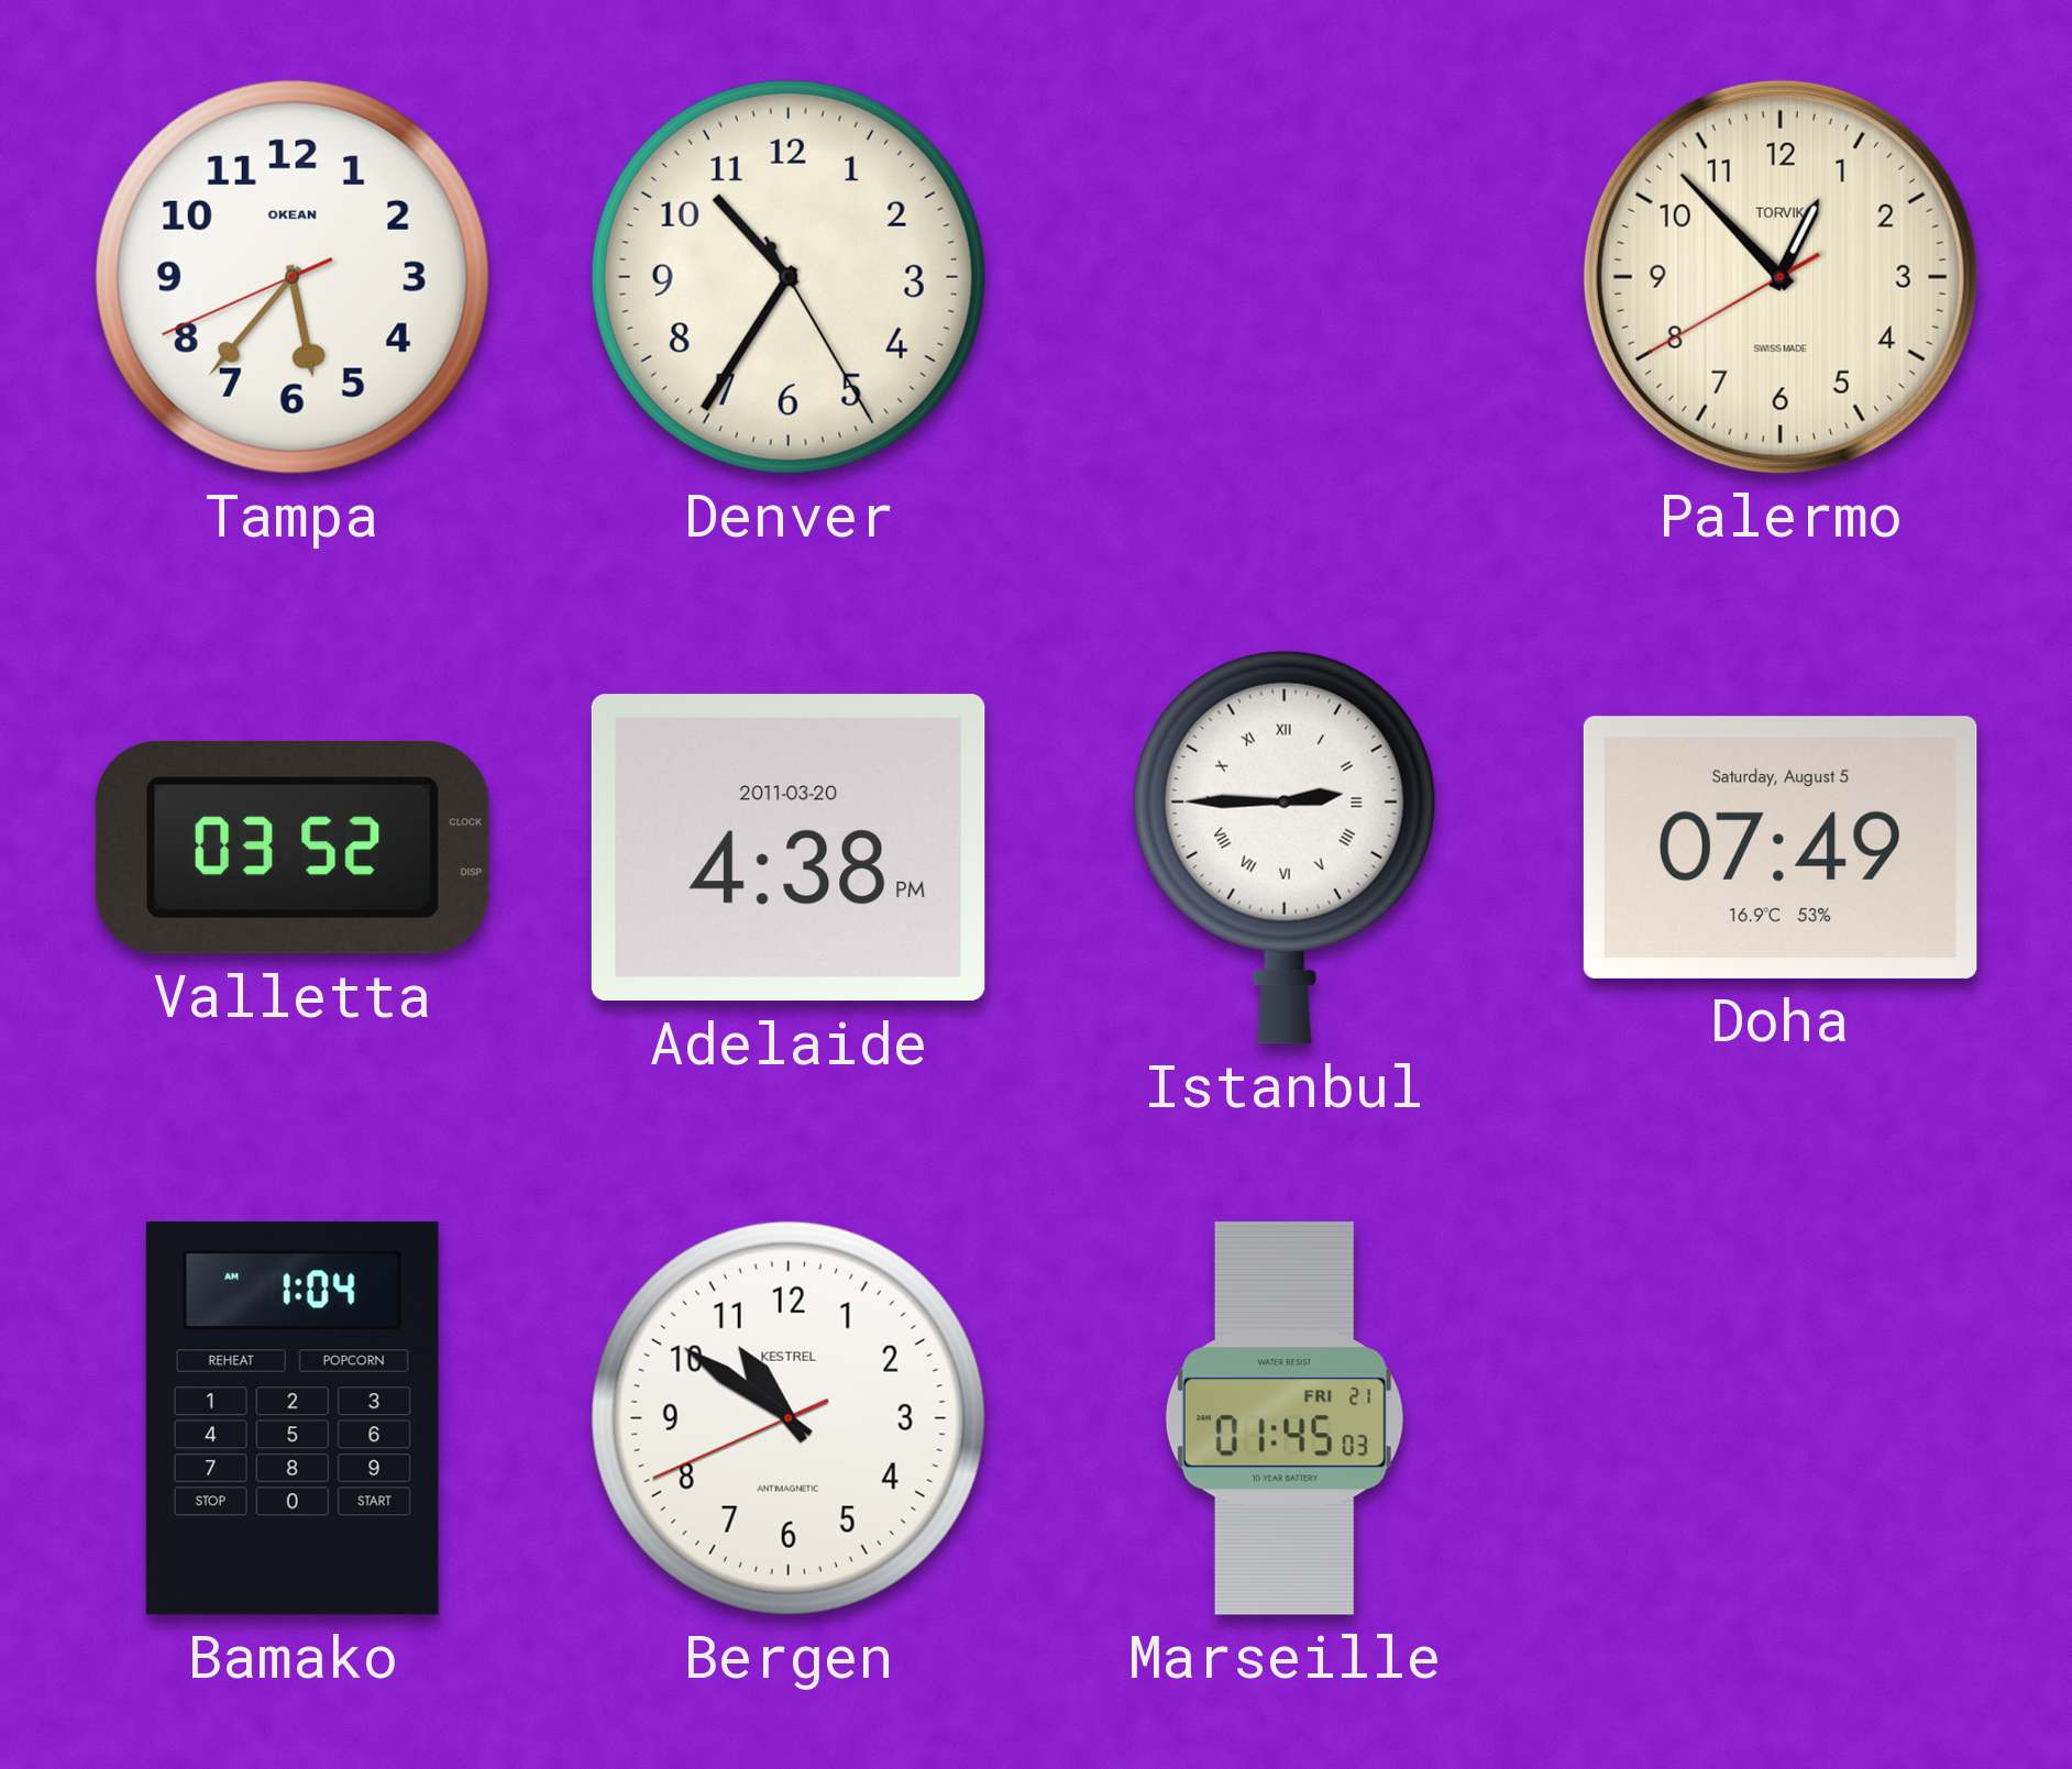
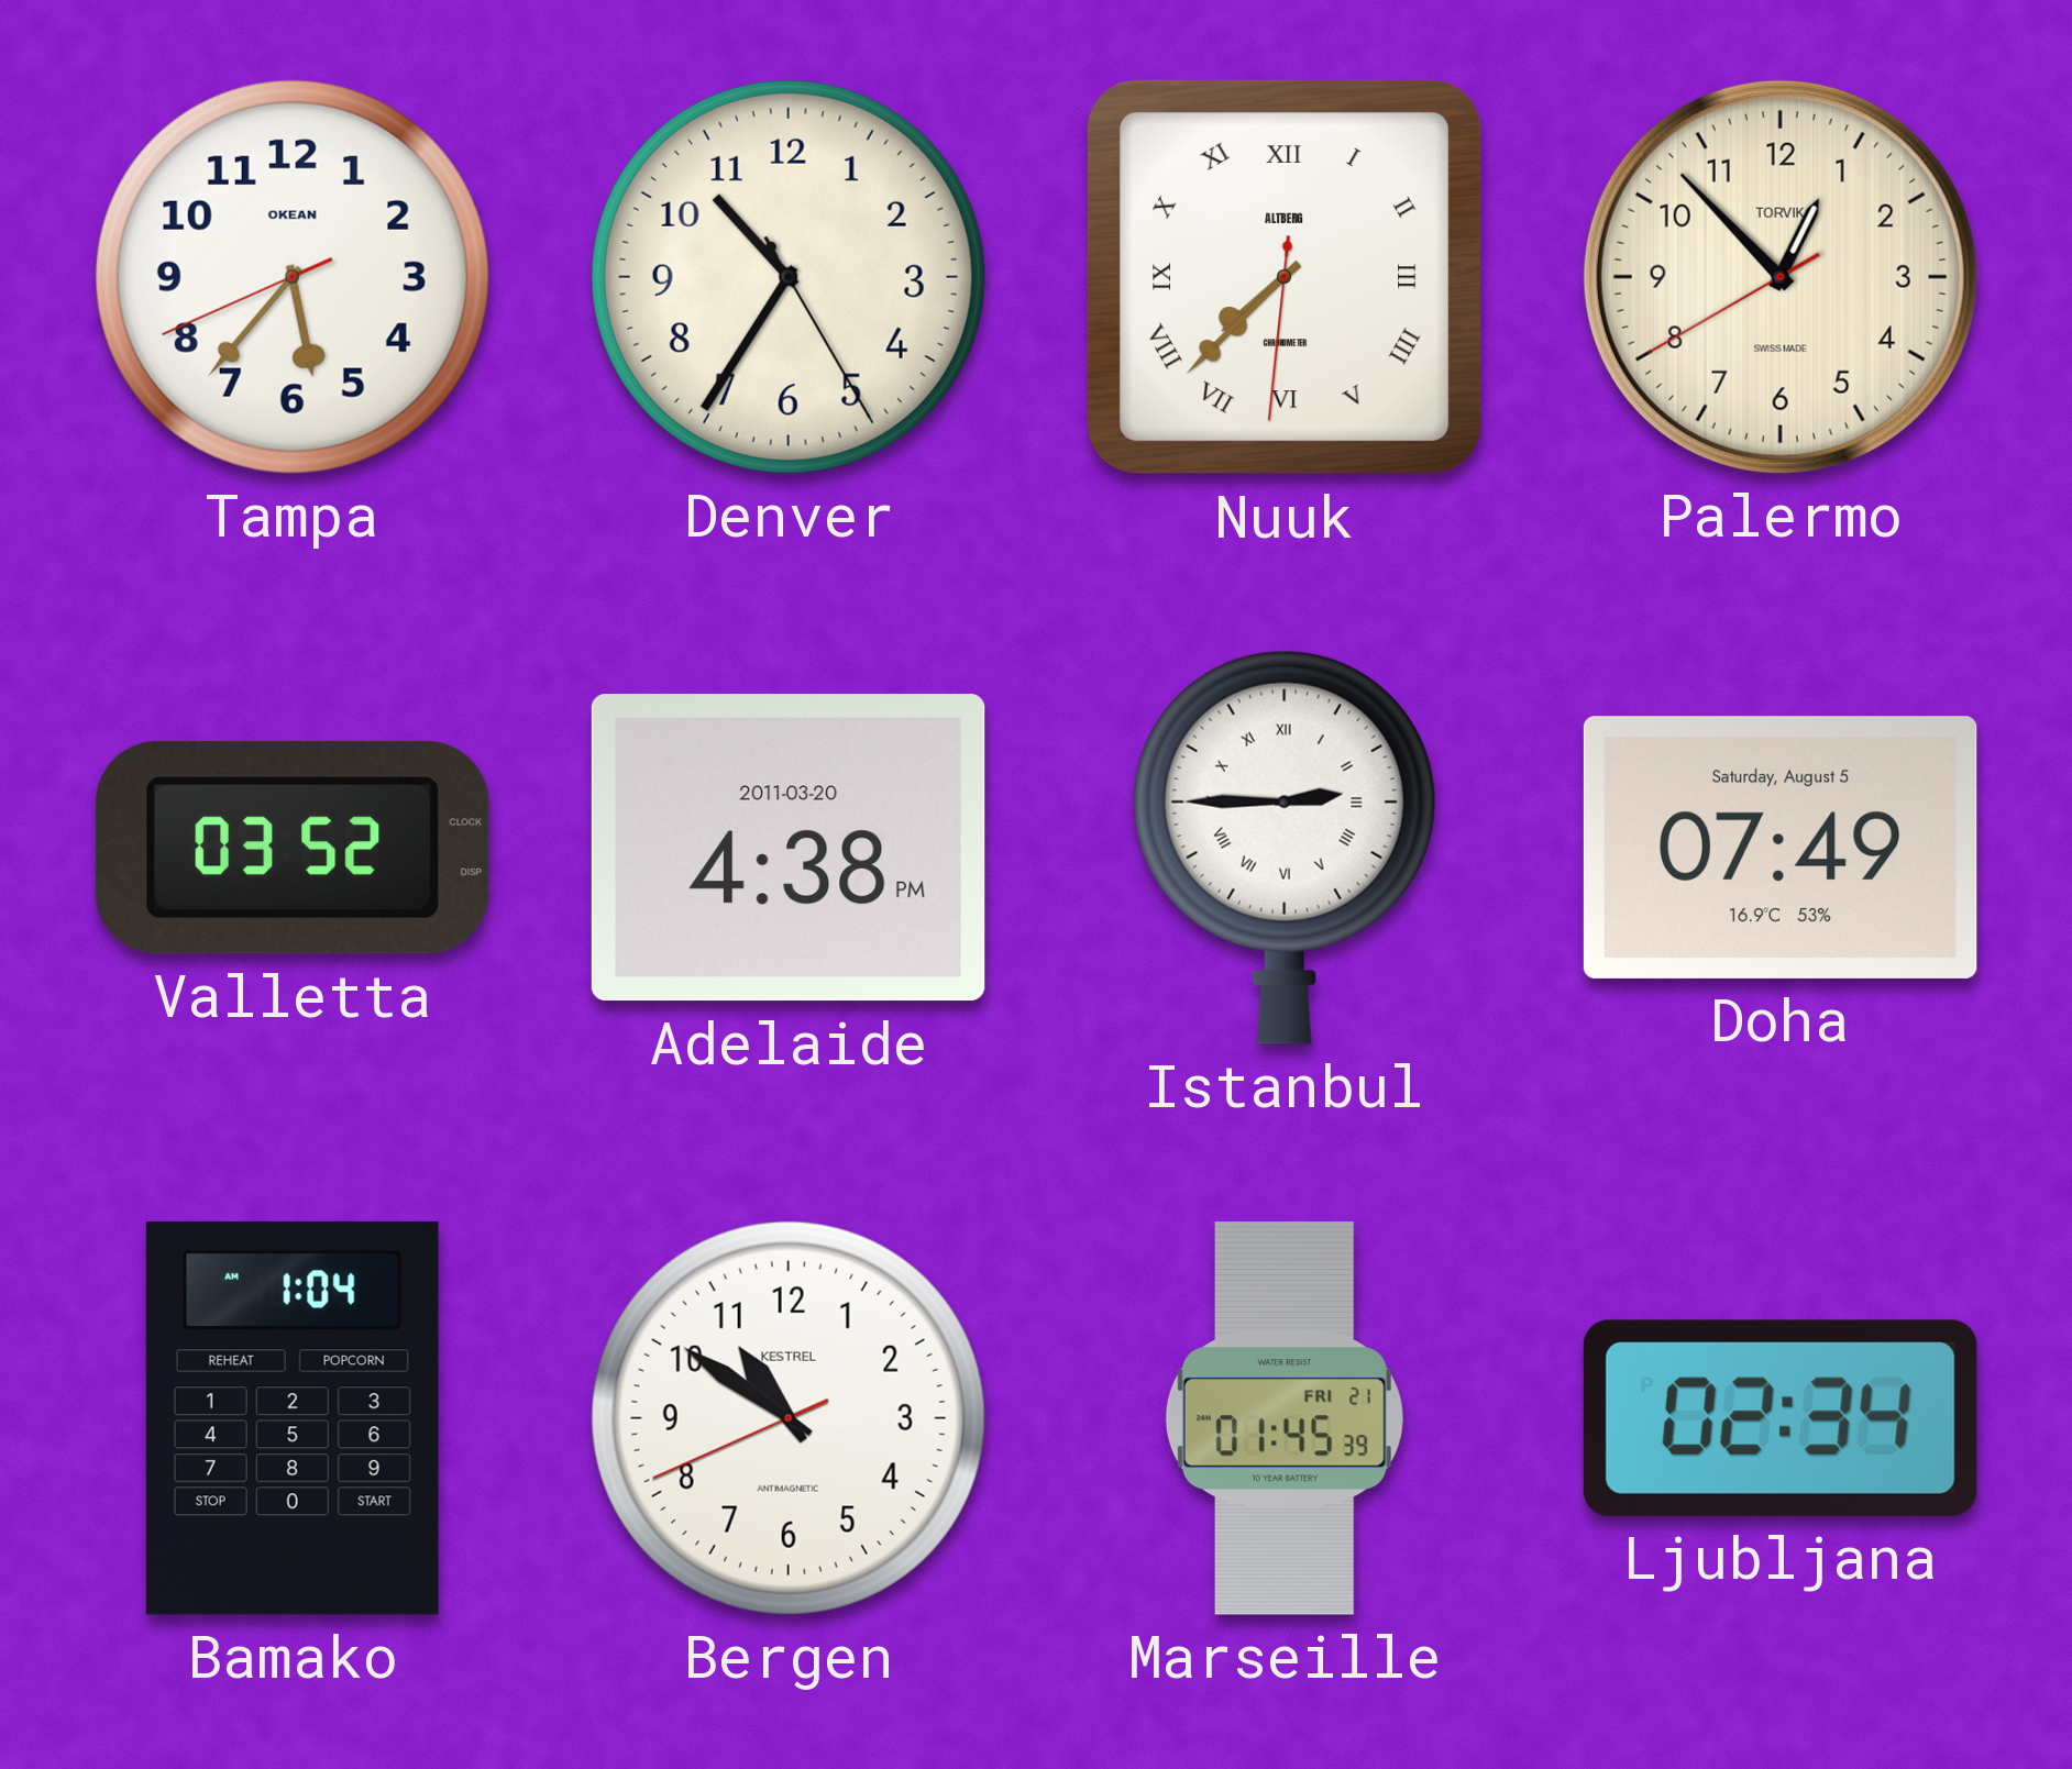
Nuuk: none -> 7:37
Marseille: 01:45:03 -> 01:45:39
Ljubljana: none -> 02:34
